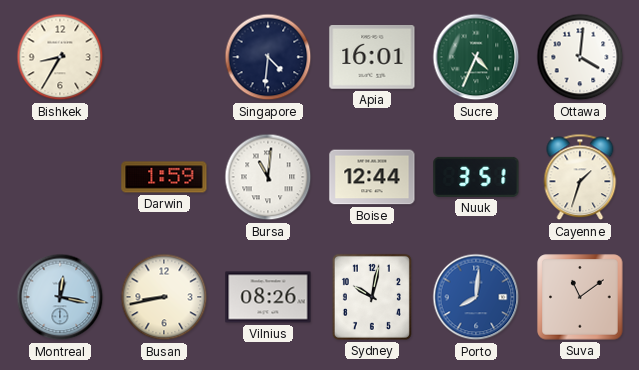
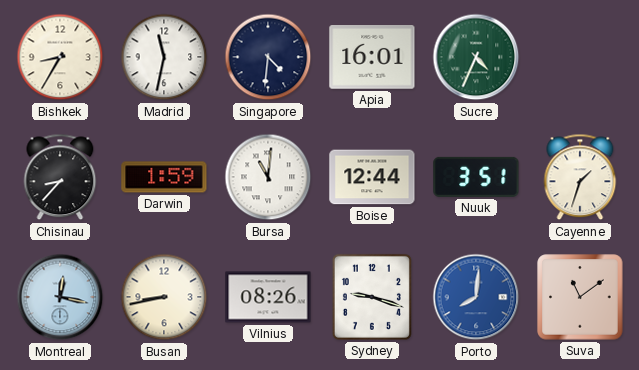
Madrid: none -> 11:32
Ottawa: 4:01 -> none
Chisinau: none -> 8:37
Sydney: 10:02 -> 9:18
